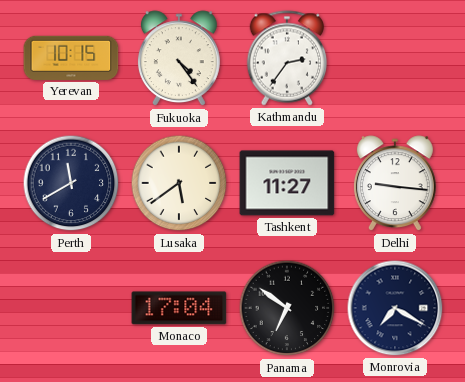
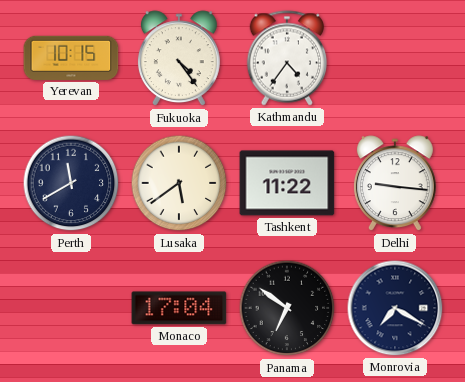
Kathmandu: 2:36 -> 4:36
Tashkent: 11:27 -> 11:22
